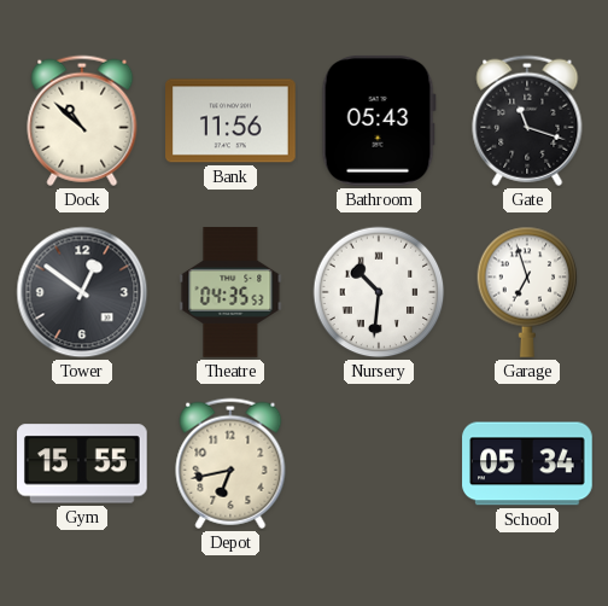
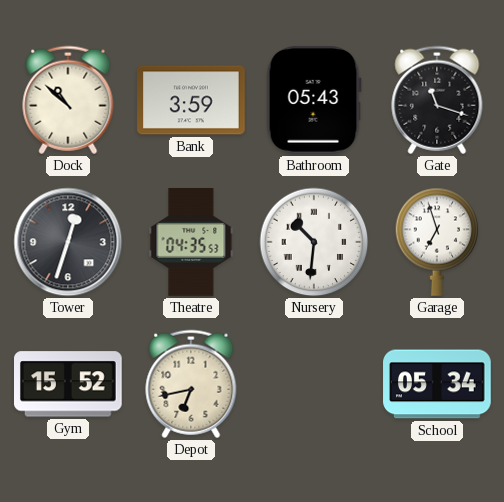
Bank: 11:56 -> 3:59
Tower: 12:51 -> 12:33
Gym: 15:55 -> 15:52
